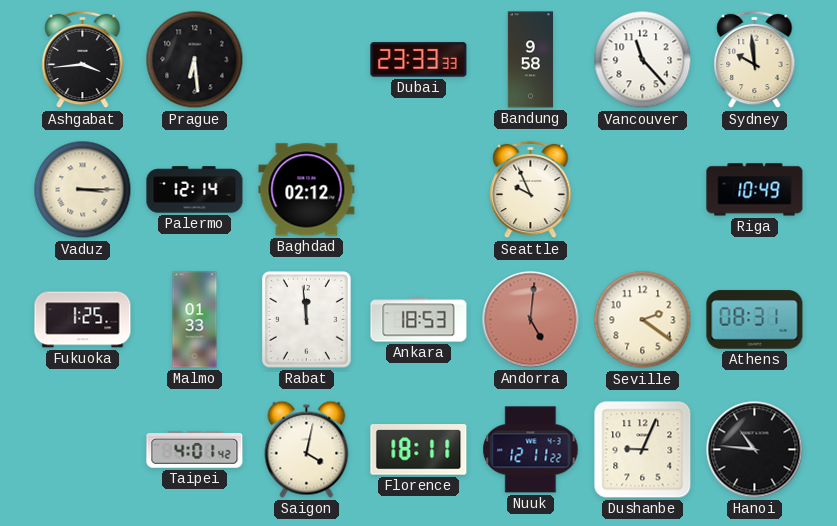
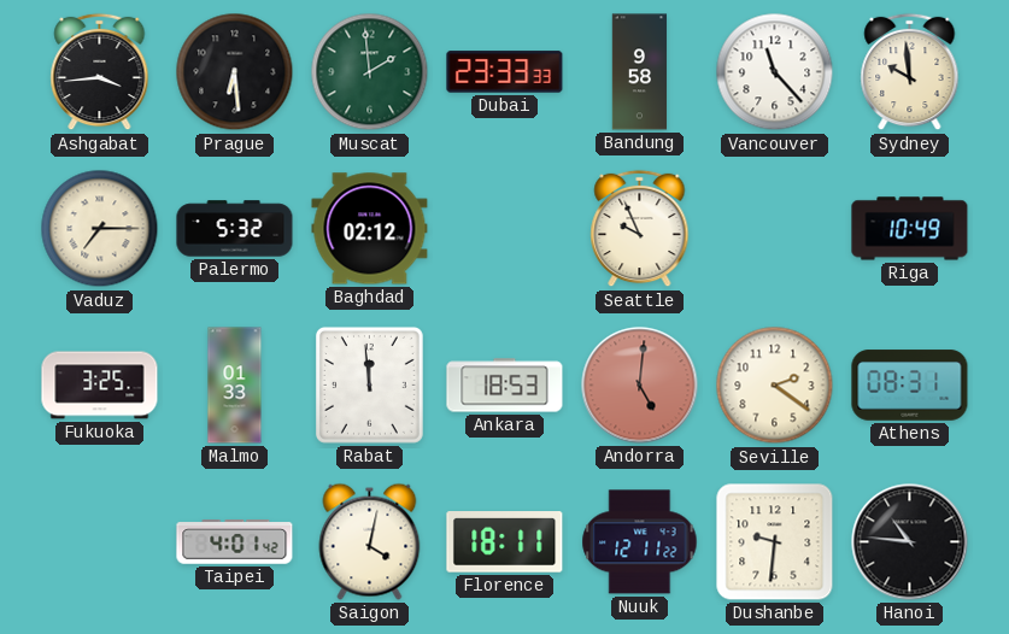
Muscat: none -> 1:59
Vaduz: 3:15 -> 7:15
Palermo: 12:14 -> 5:32
Fukuoka: 1:25 -> 3:25
Dushanbe: 9:04 -> 9:31
